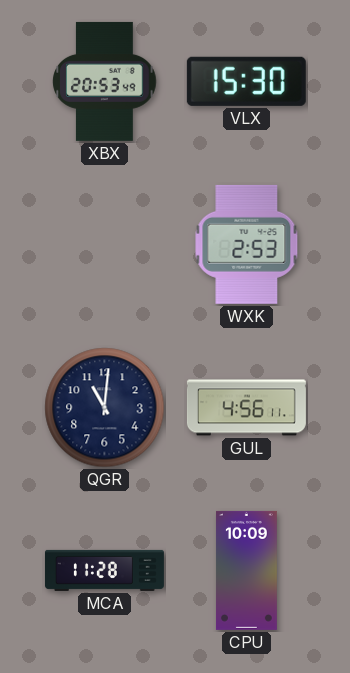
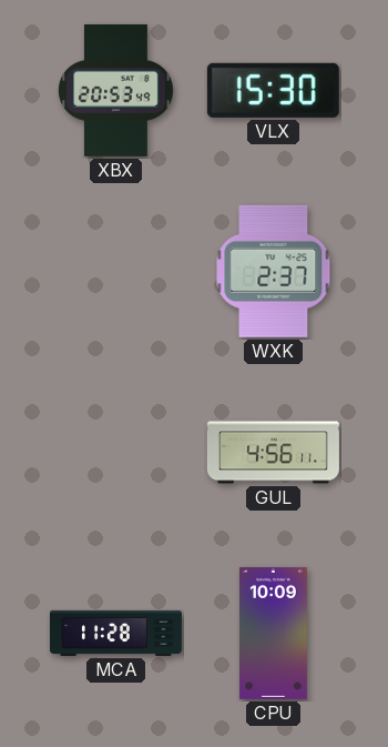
WXK: 2:53 -> 2:37
QGR: 11:01 -> none
